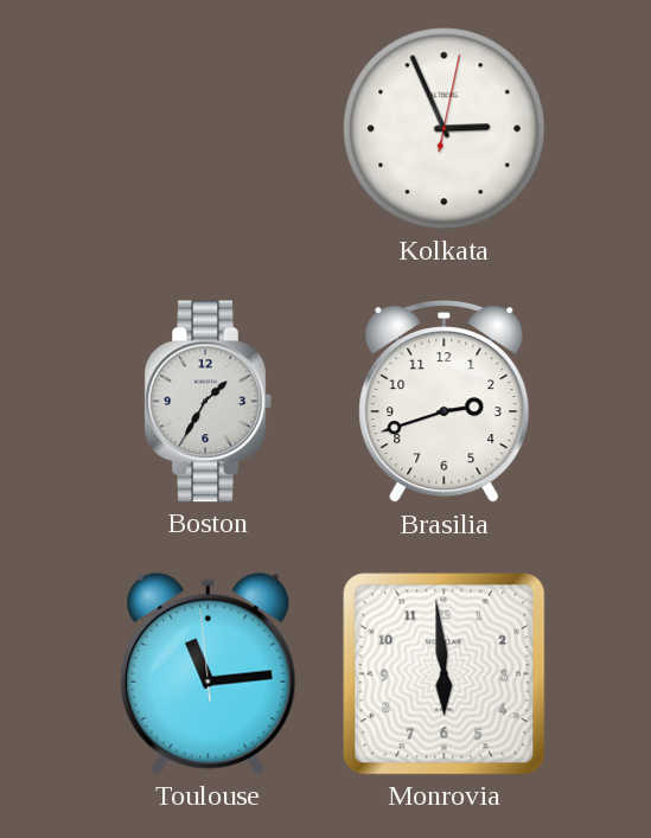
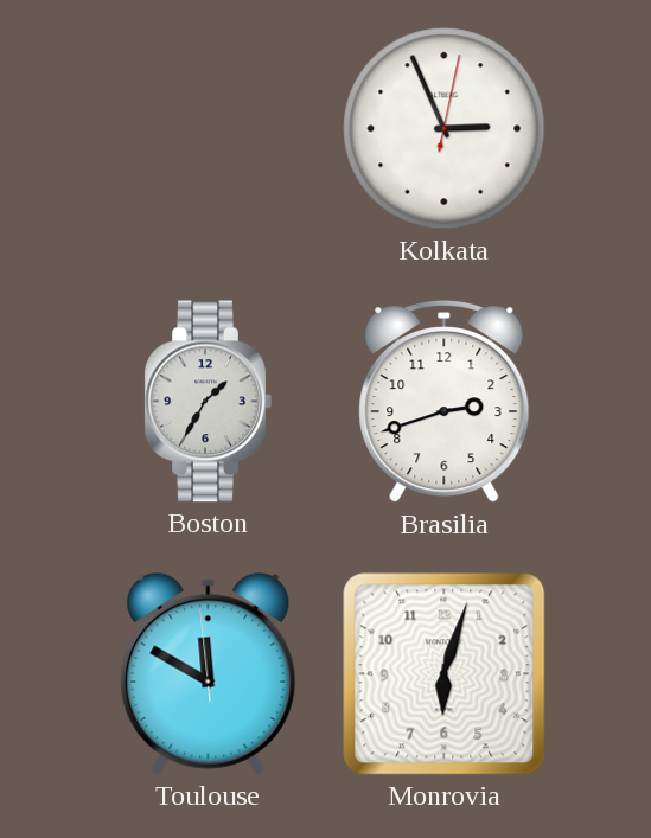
Toulouse: 11:13 -> 11:49
Monrovia: 5:59 -> 6:03
